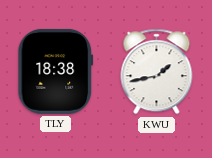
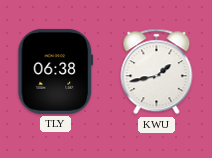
TLY: 18:38 -> 06:38
